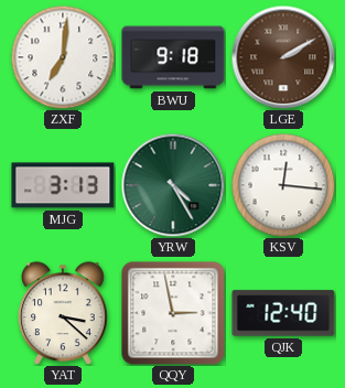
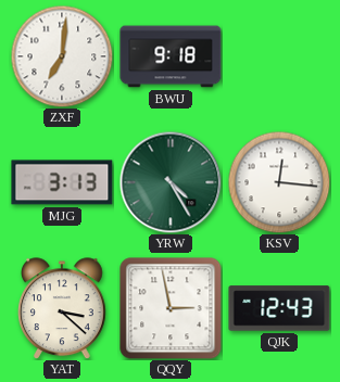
LGE: 2:10 -> none
QJK: 12:40 -> 12:43
